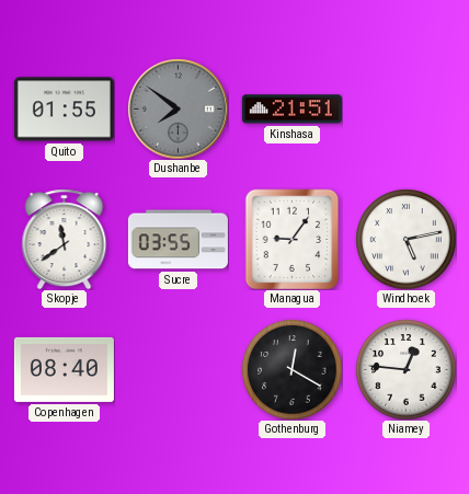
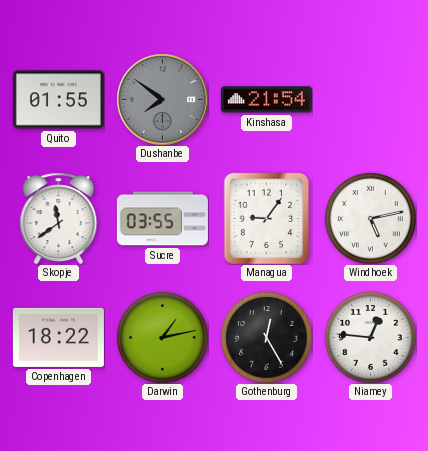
Kinshasa: 21:51 -> 21:54
Copenhagen: 08:40 -> 18:22
Darwin: none -> 1:13
Gothenburg: 12:20 -> 12:25
